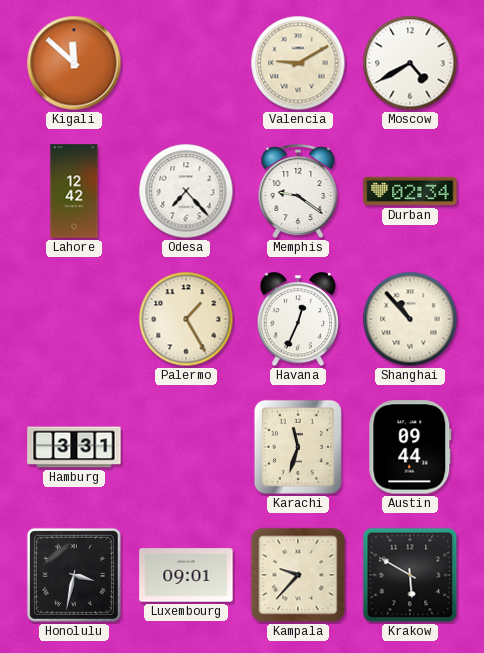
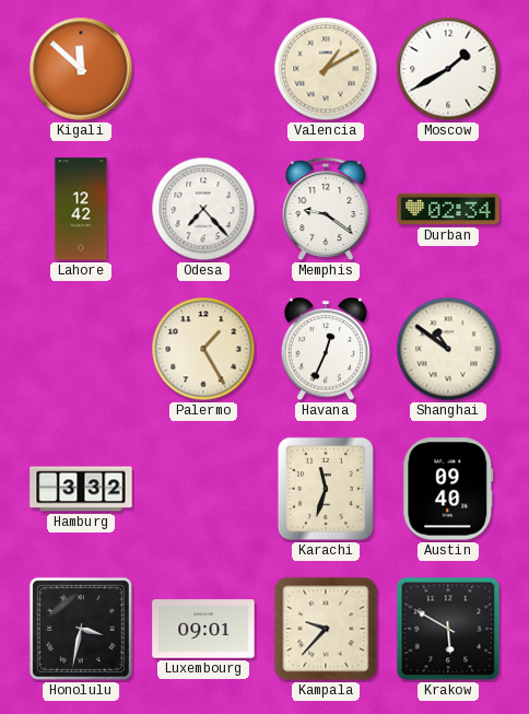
Valencia: 9:10 -> 1:10
Moscow: 4:40 -> 1:40
Shanghai: 10:53 -> 10:51
Hamburg: 3:31 -> 3:32
Austin: 09:44 -> 09:40
